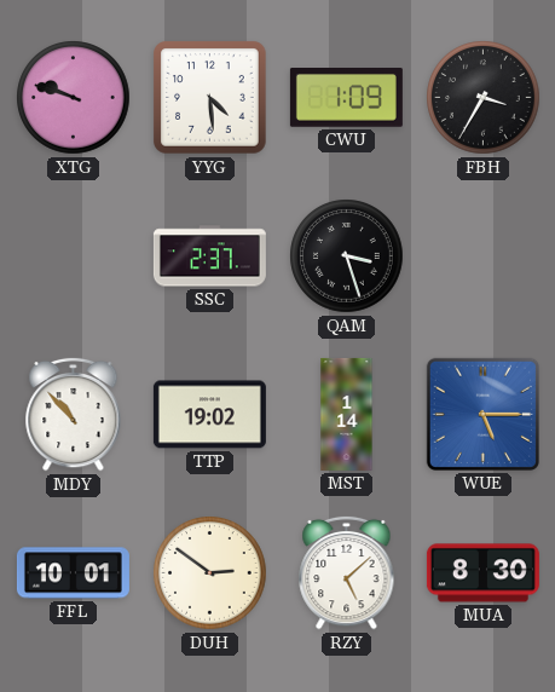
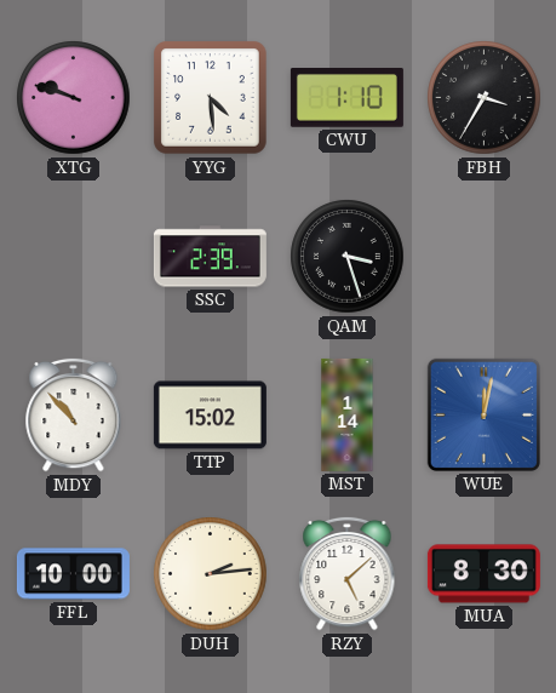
CWU: 1:09 -> 1:10
SSC: 2:37 -> 2:39
TTP: 19:02 -> 15:02
WUE: 5:15 -> 12:02
FFL: 10:01 -> 10:00
DUH: 2:51 -> 2:14
